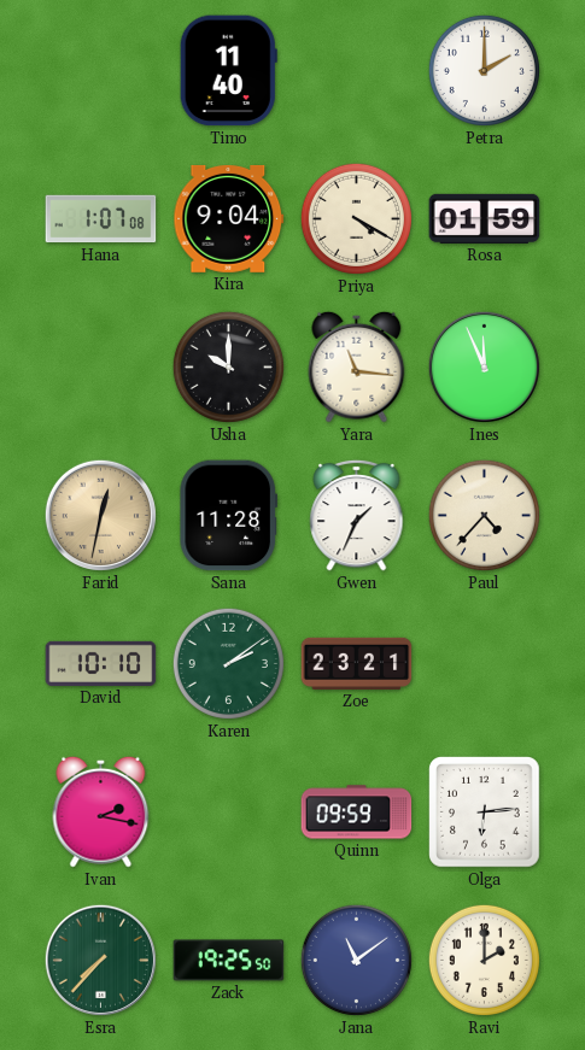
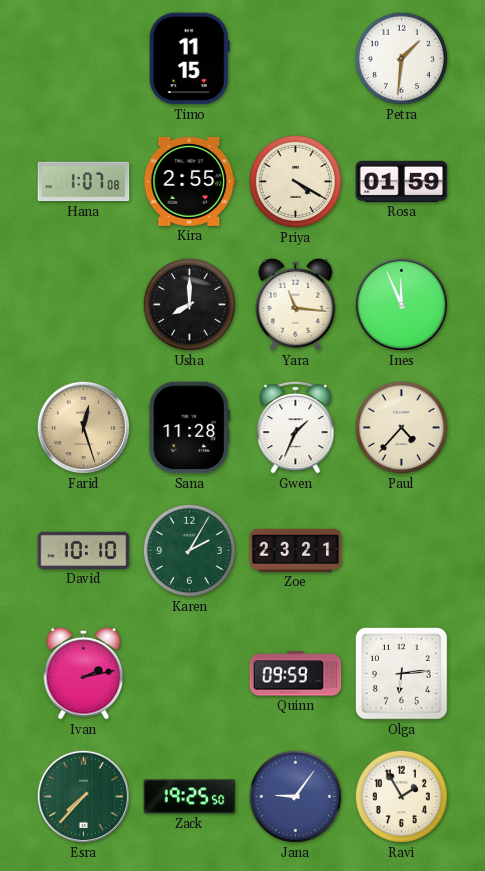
Timo: 11:40 -> 11:15
Petra: 2:00 -> 1:31
Kira: 9:04 -> 2:55
Usha: 10:00 -> 8:00
Farid: 12:32 -> 12:27
Karen: 2:09 -> 2:05
Ivan: 2:17 -> 2:13
Jana: 11:09 -> 9:06
Ravi: 2:00 -> 1:55
